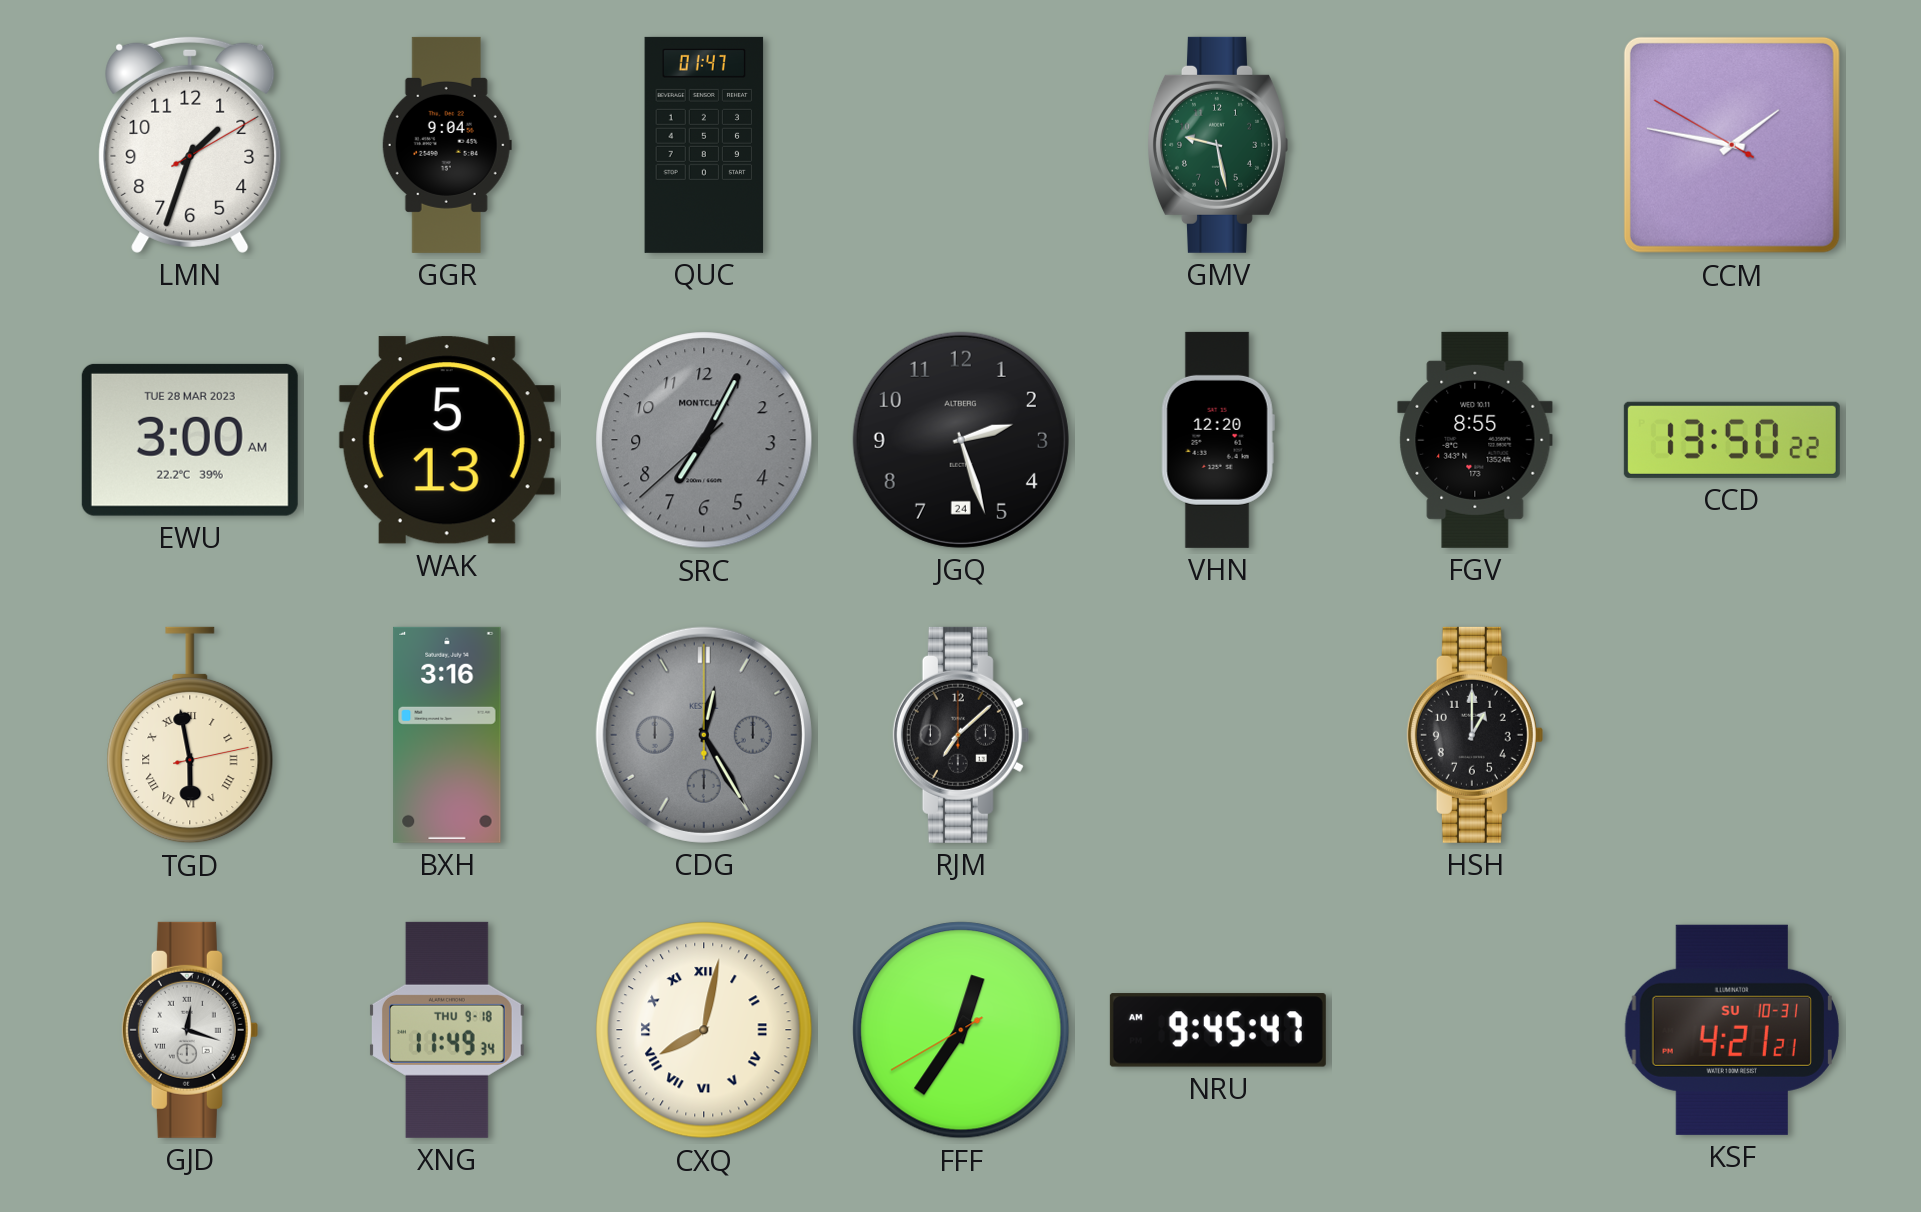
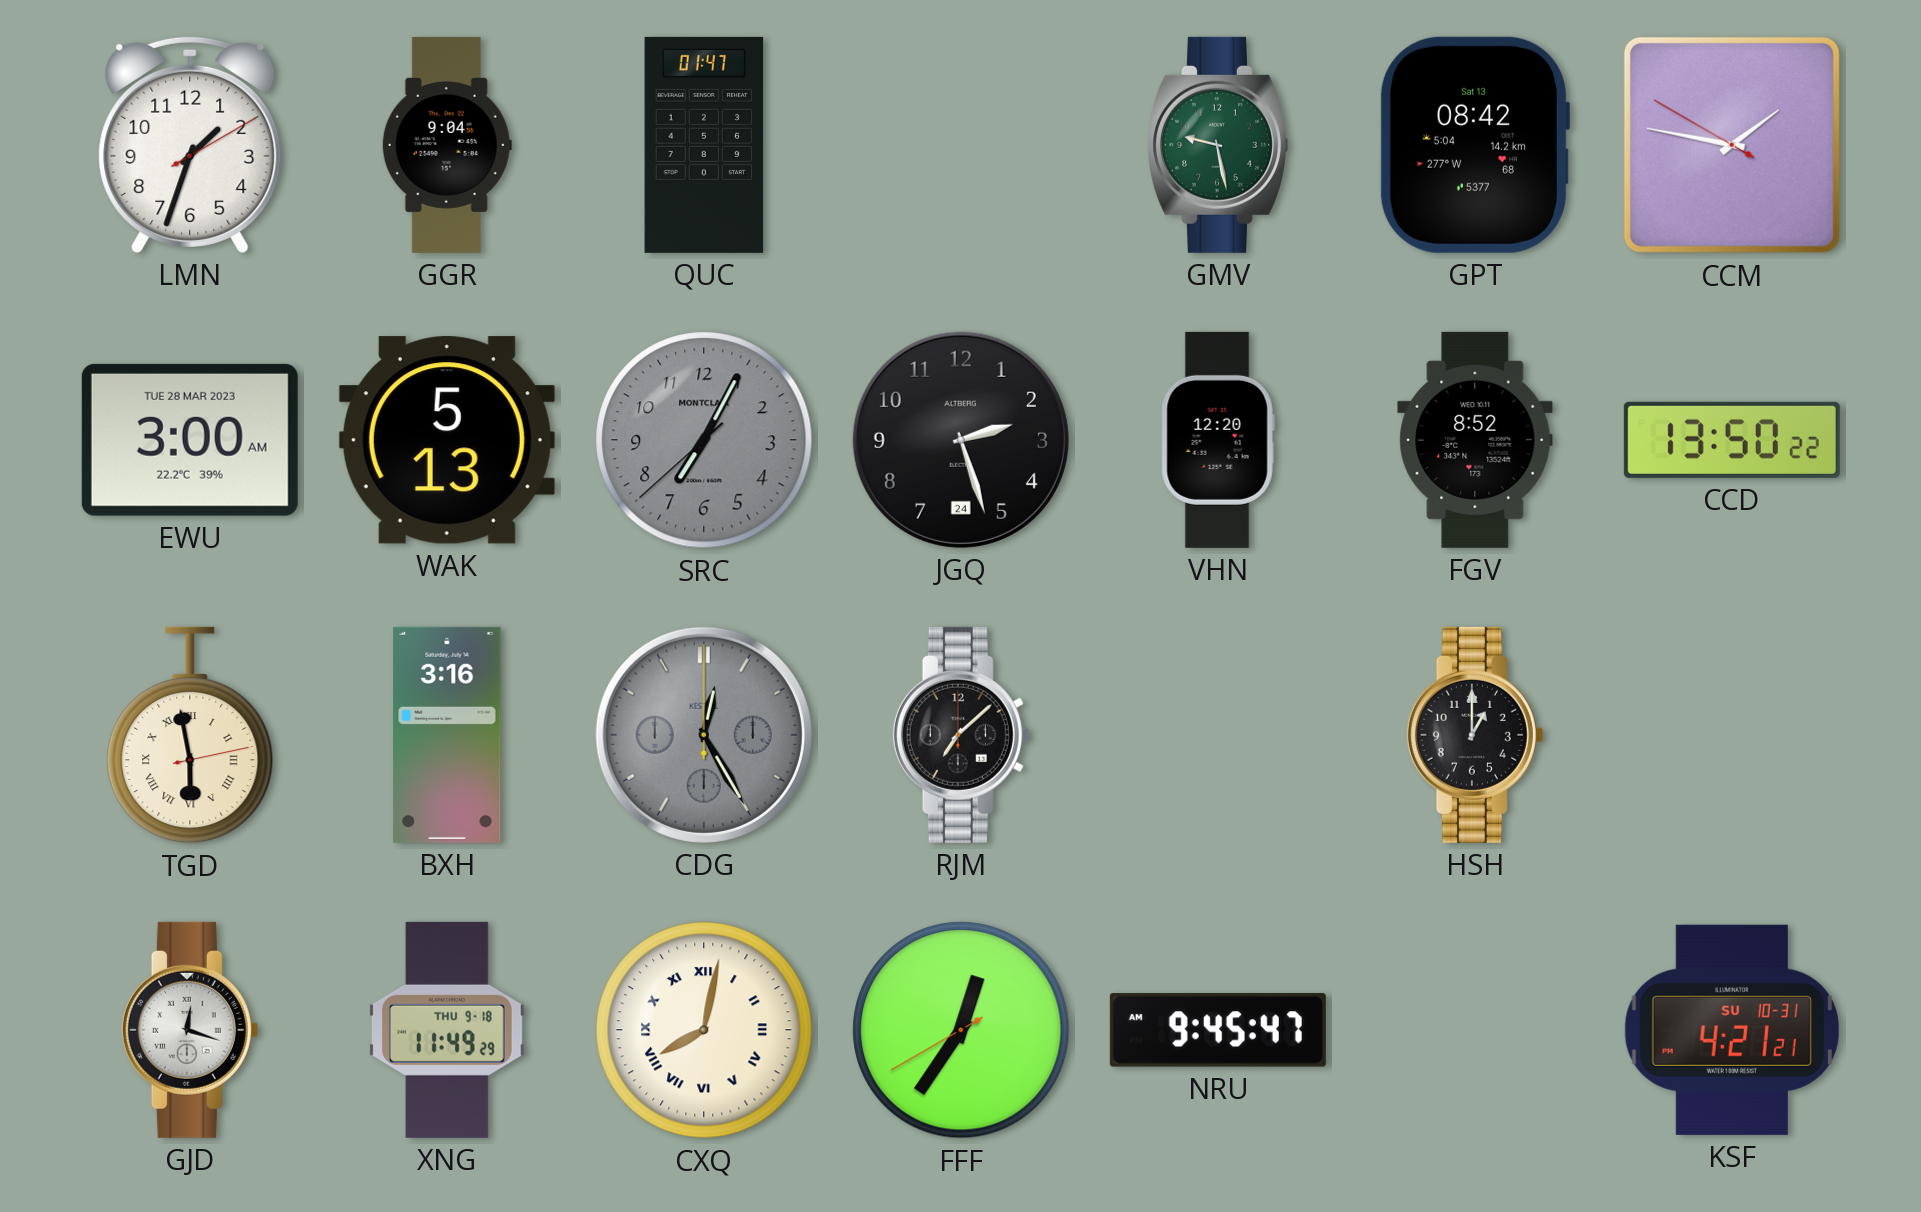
GPT: none -> 08:42
FGV: 8:55 -> 8:52
XNG: 11:49:34 -> 11:49:29
